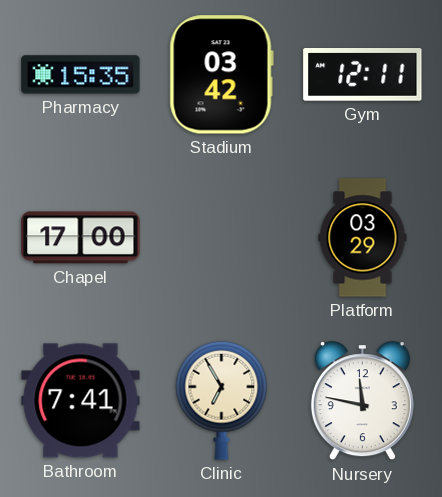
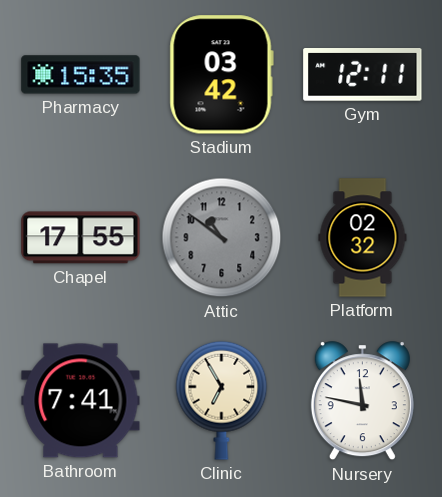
Chapel: 17:00 -> 17:55
Attic: none -> 10:51
Platform: 03:29 -> 02:32
